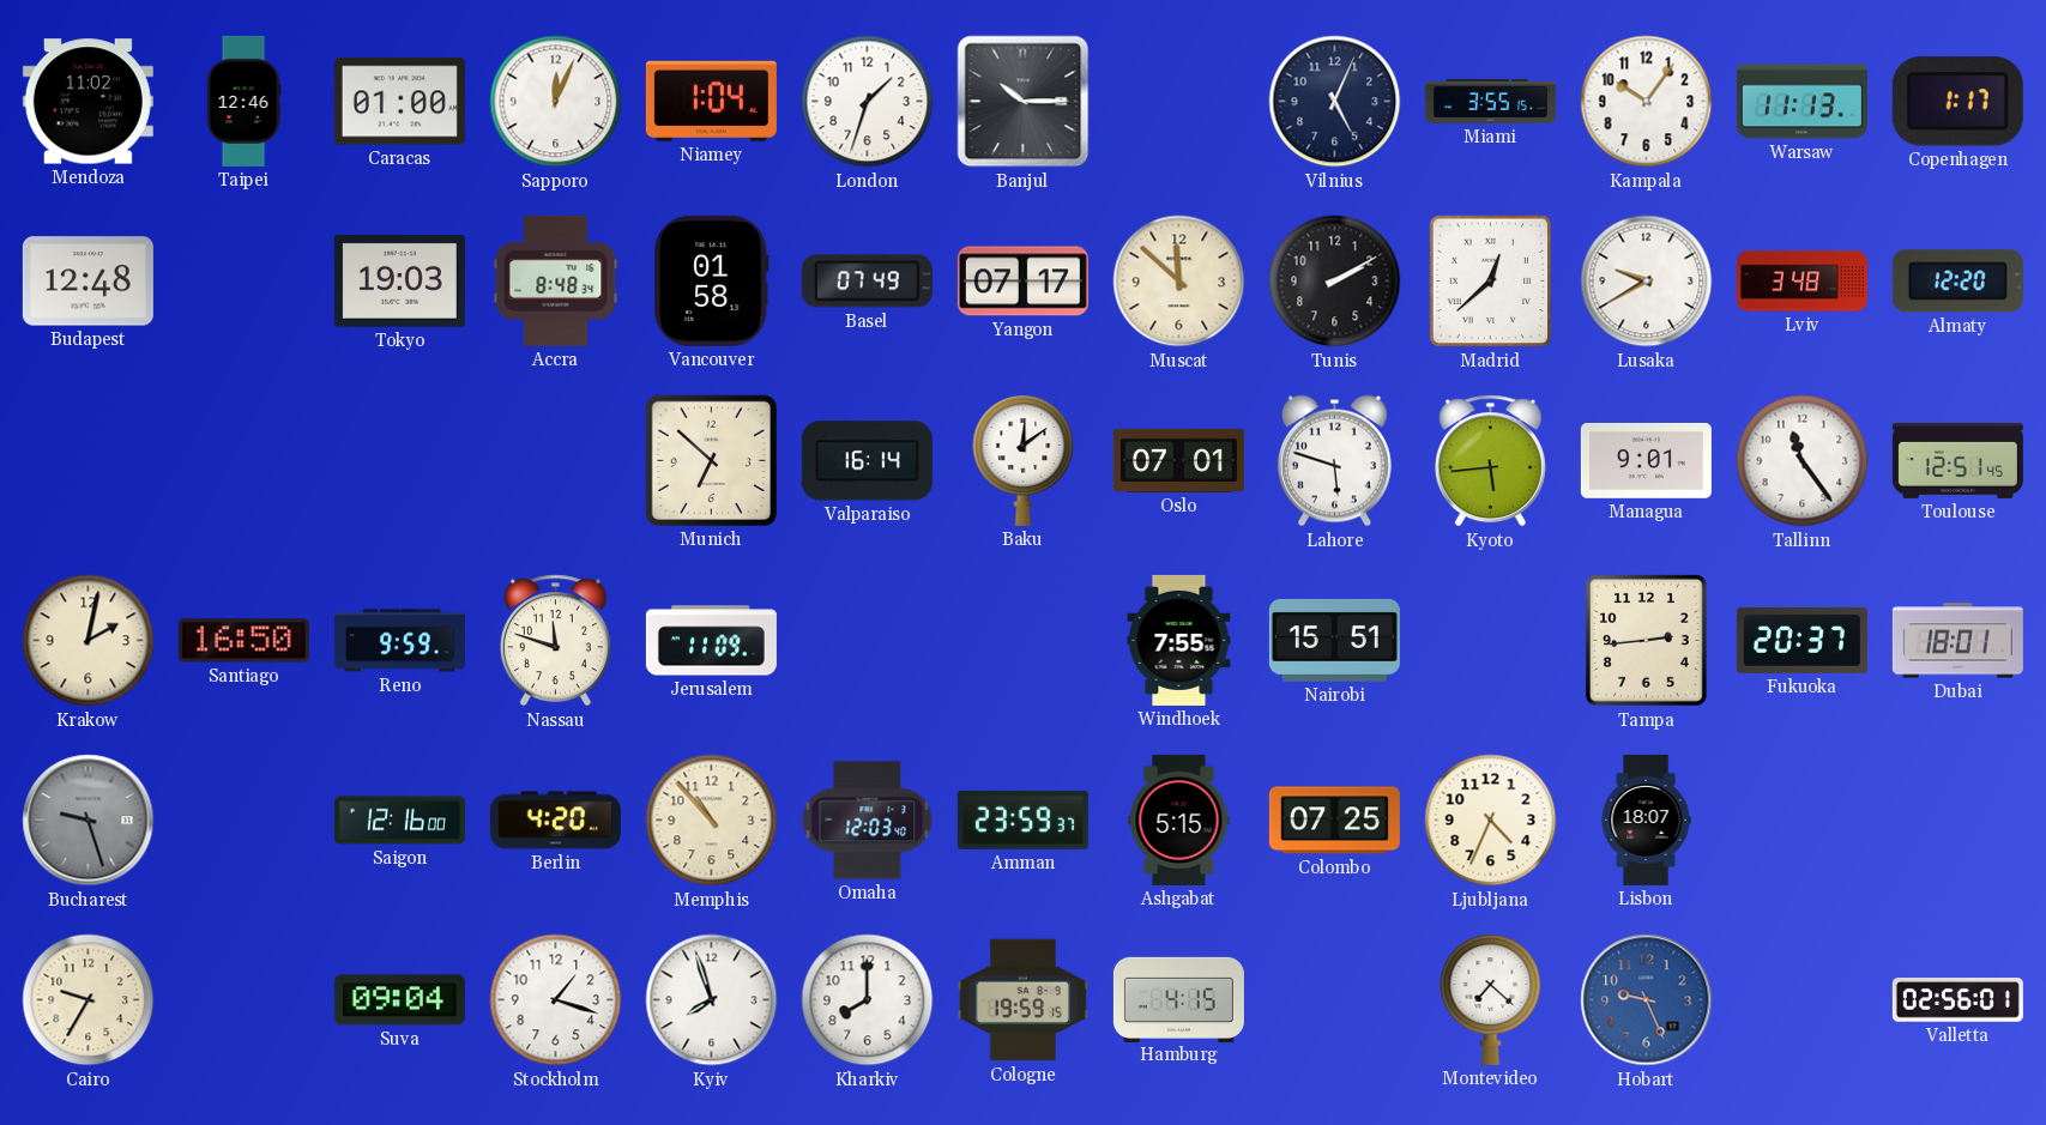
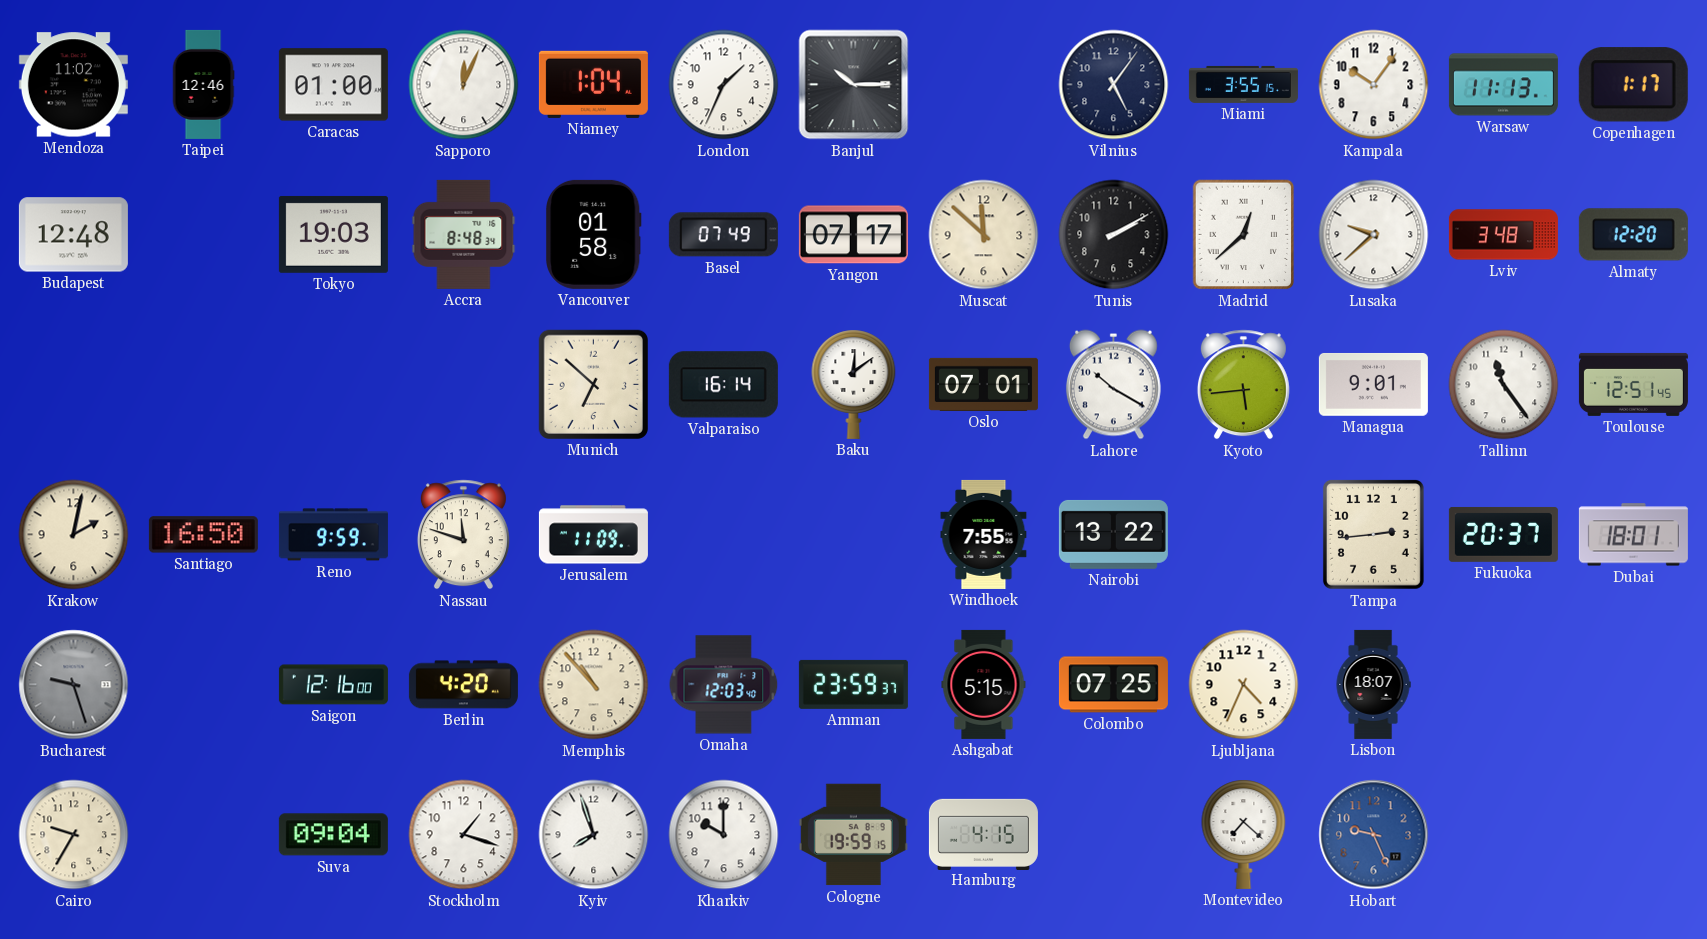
London: 1:33 -> 1:34
Vilnius: 5:04 -> 5:06
Lusaka: 9:40 -> 9:38
Lahore: 5:48 -> 10:20
Nairobi: 15:51 -> 13:22
Kharkiv: 8:00 -> 10:00
Valletta: 02:56 -> none
